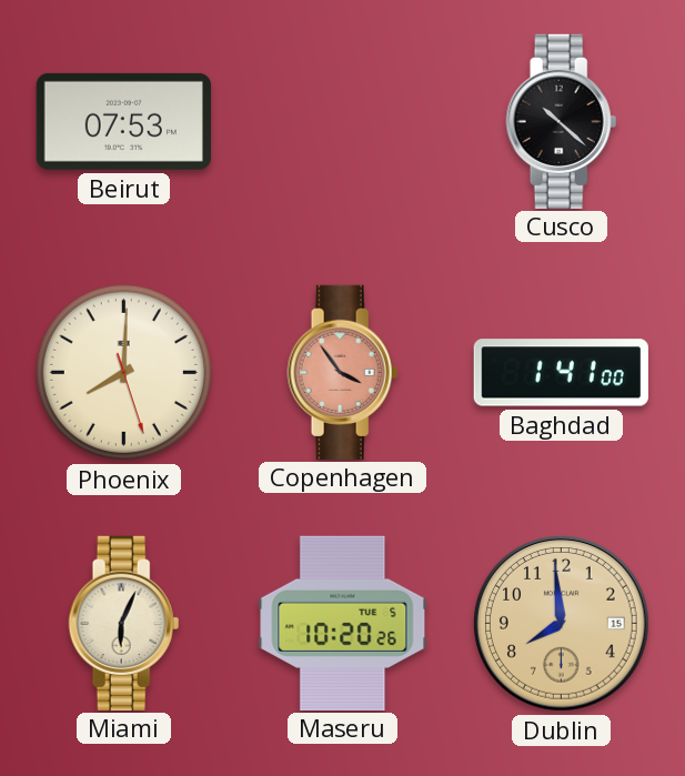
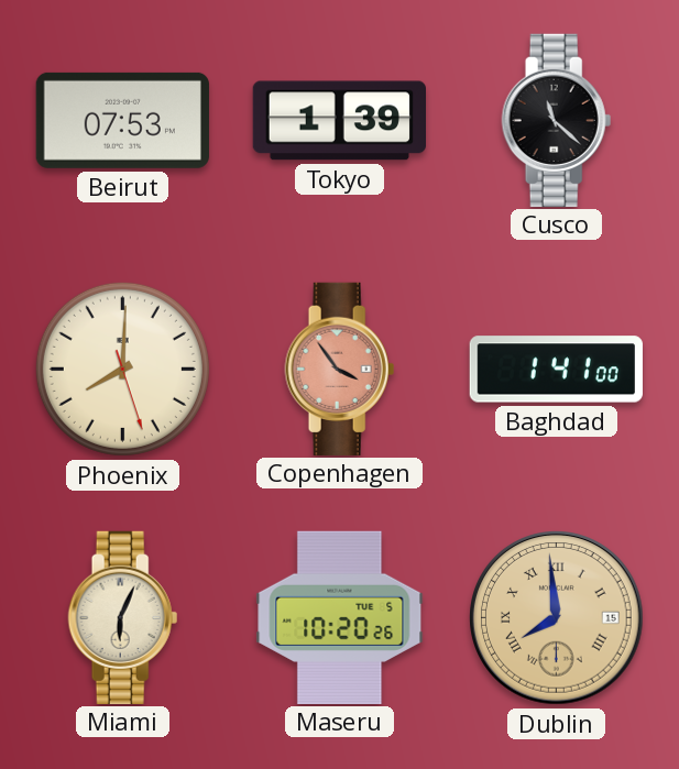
Tokyo: none -> 1:39
Cusco: 10:22 -> 11:22
Dublin numerals: Arabic -> Roman
